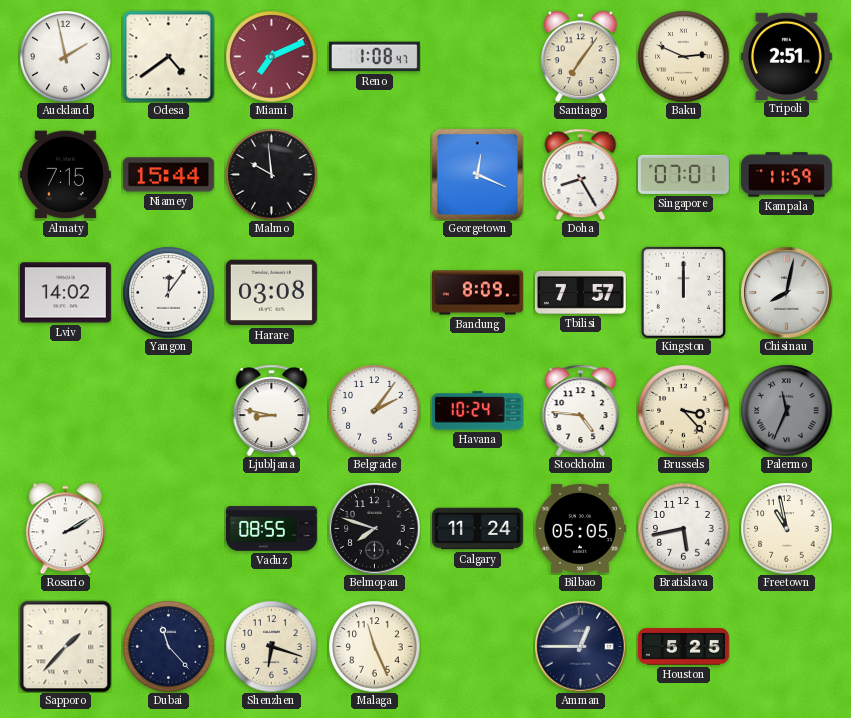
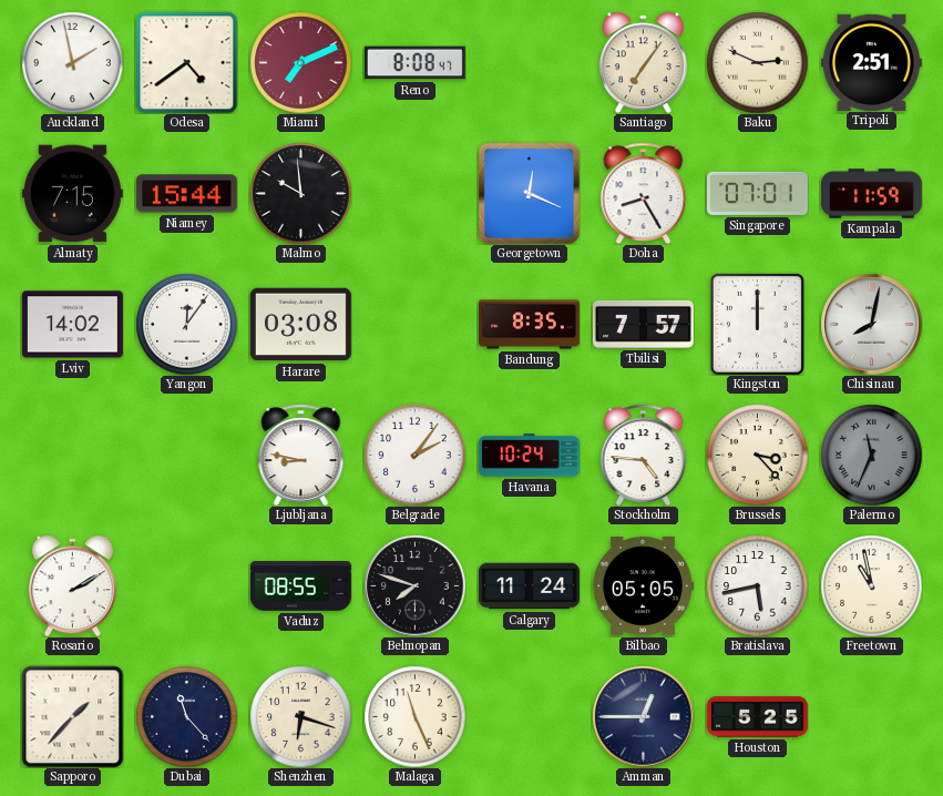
Reno: 1:08 -> 8:08
Bandung: 8:09 -> 8:35
